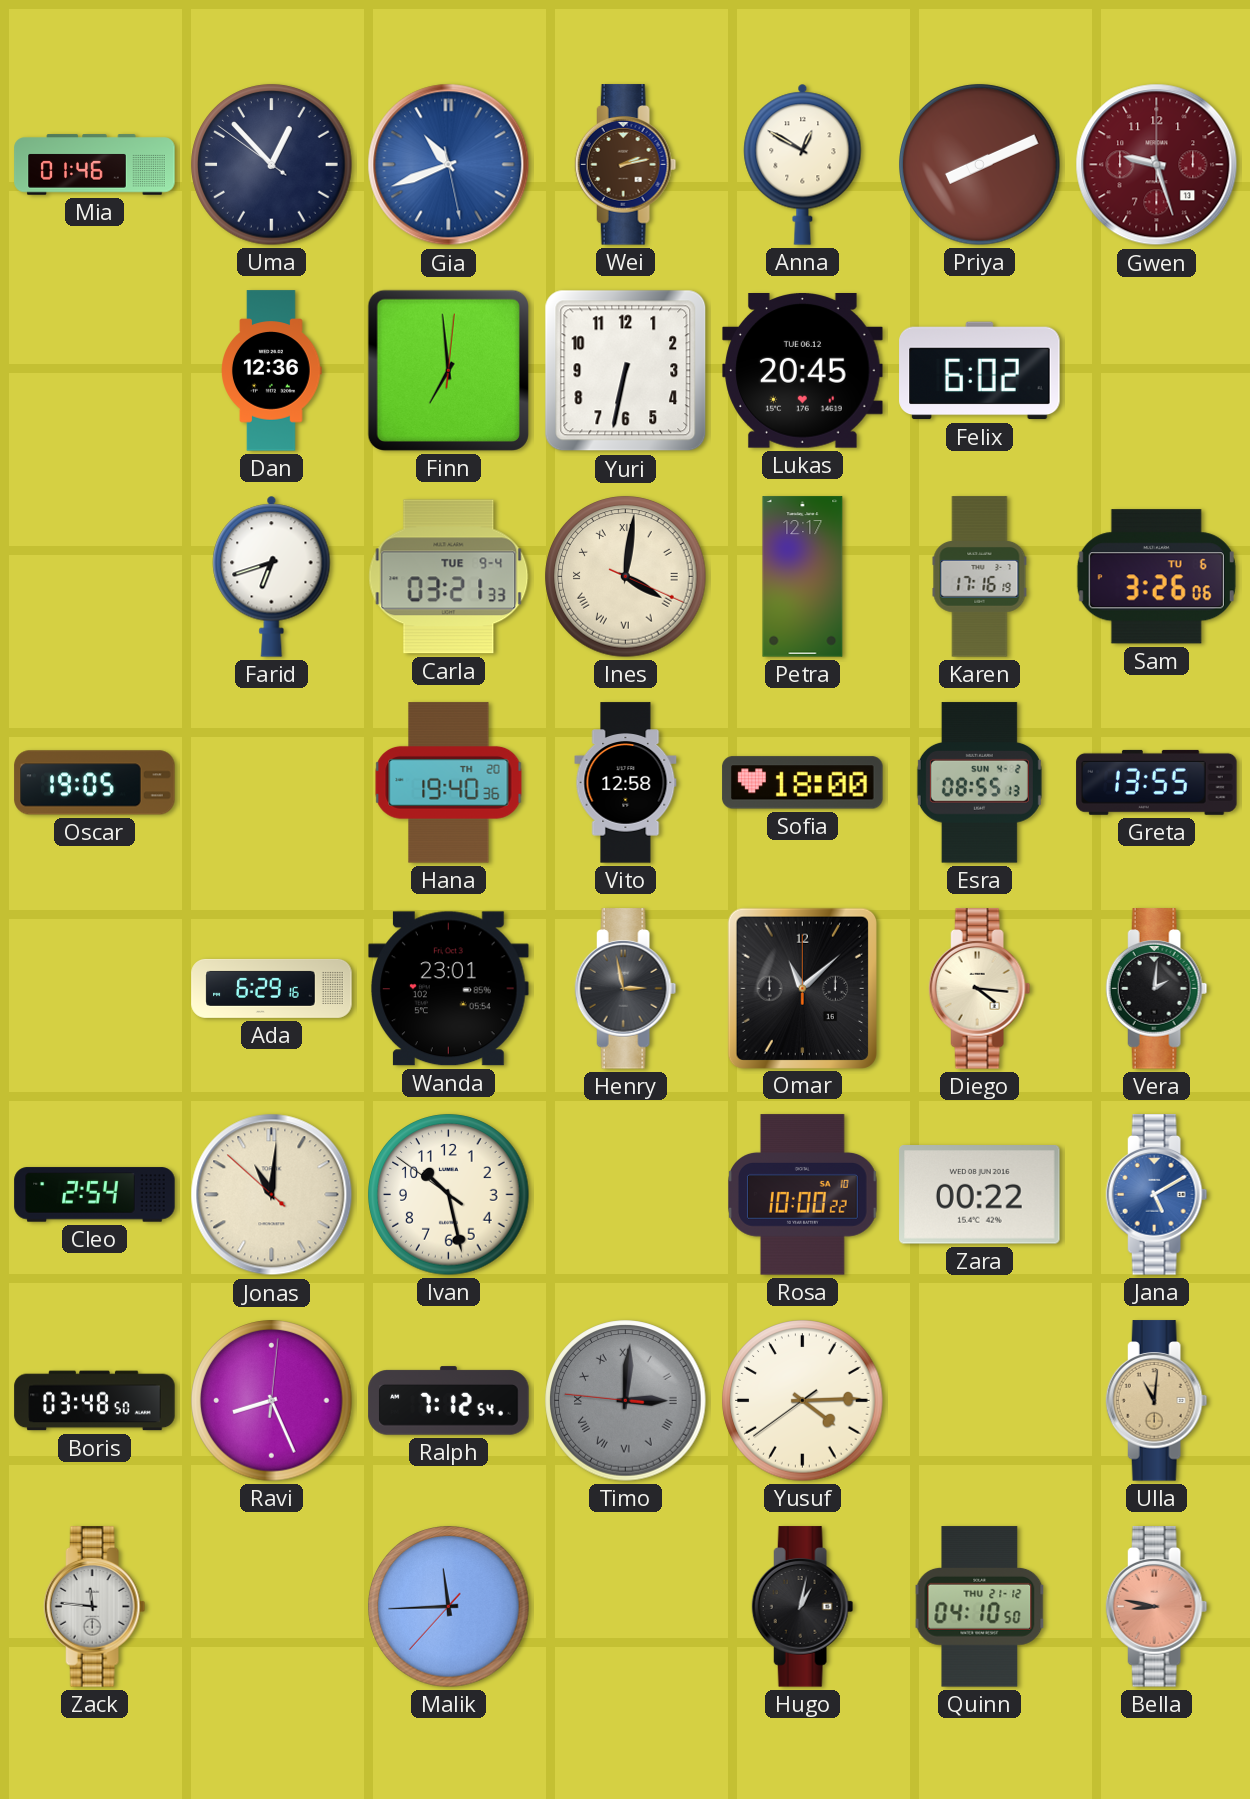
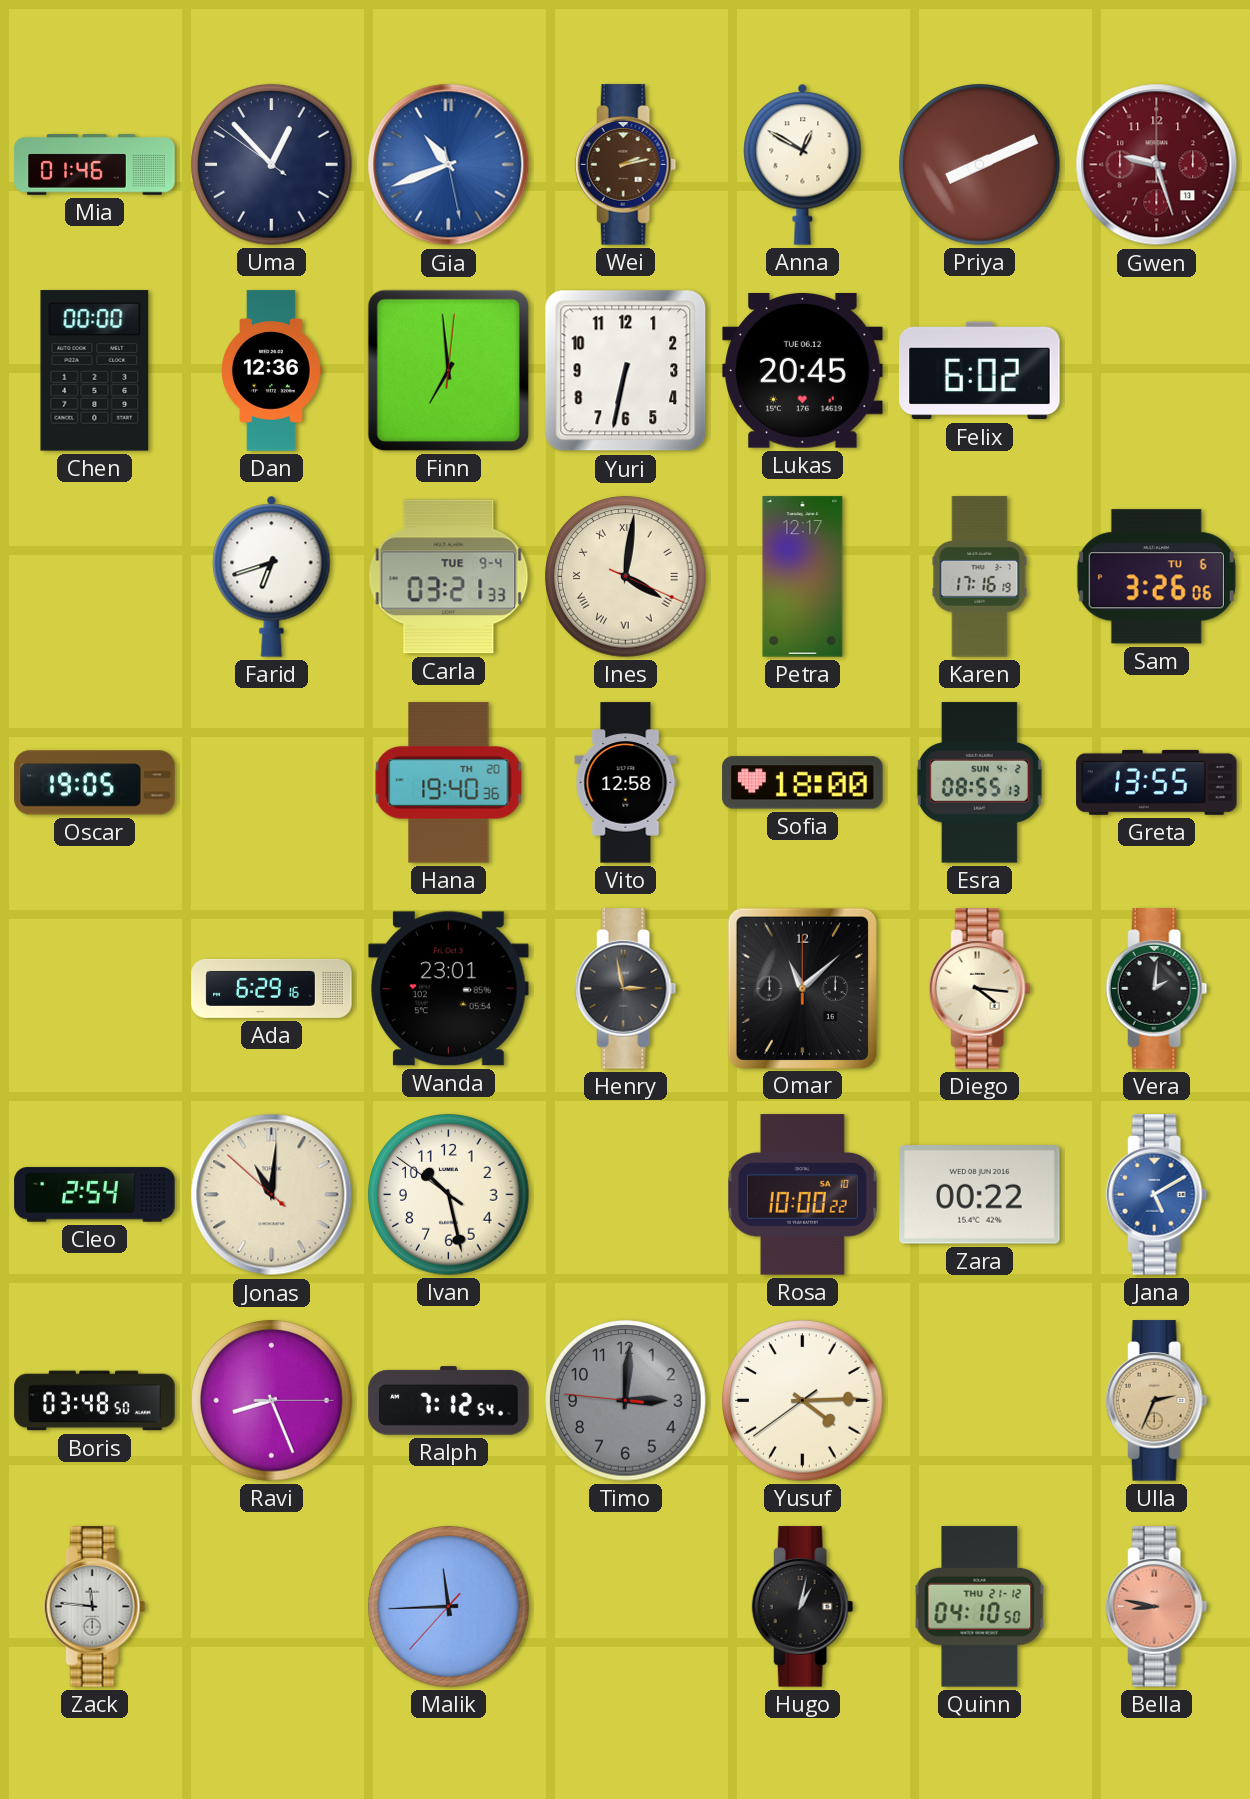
Chen: none -> 00:00
Ravi: 8:26:01 -> 8:26:15
Timo numerals: Roman -> Arabic
Ulla: 11:01 -> 2:34
